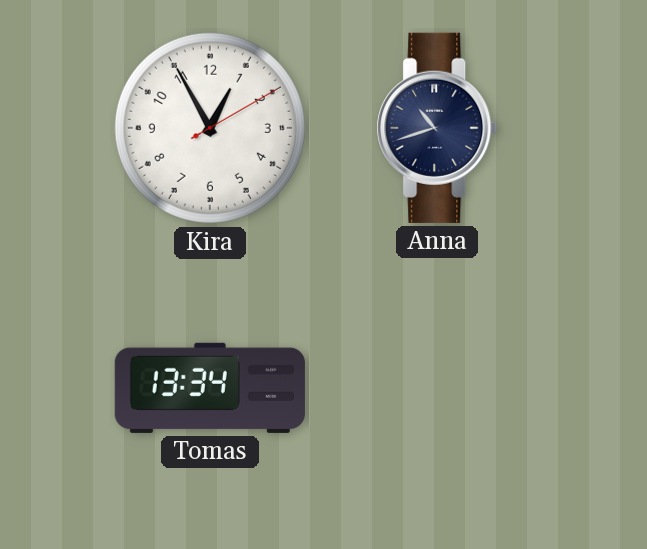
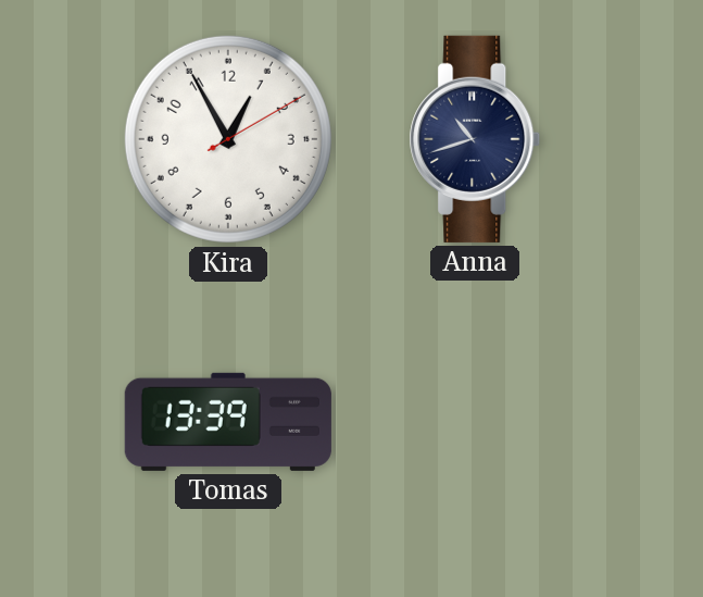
Tomas: 13:34 -> 13:39
